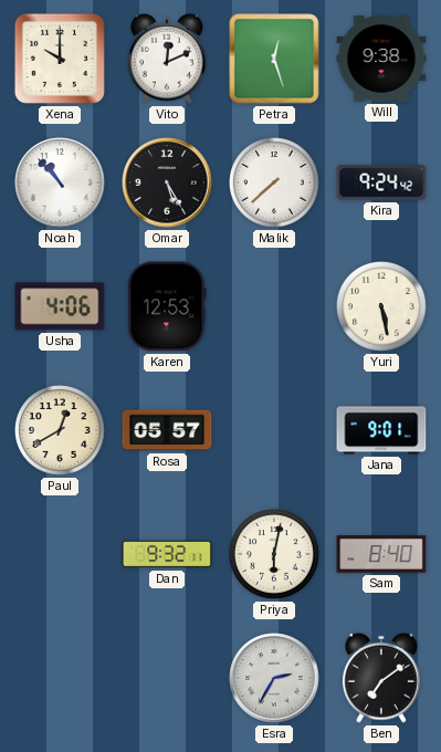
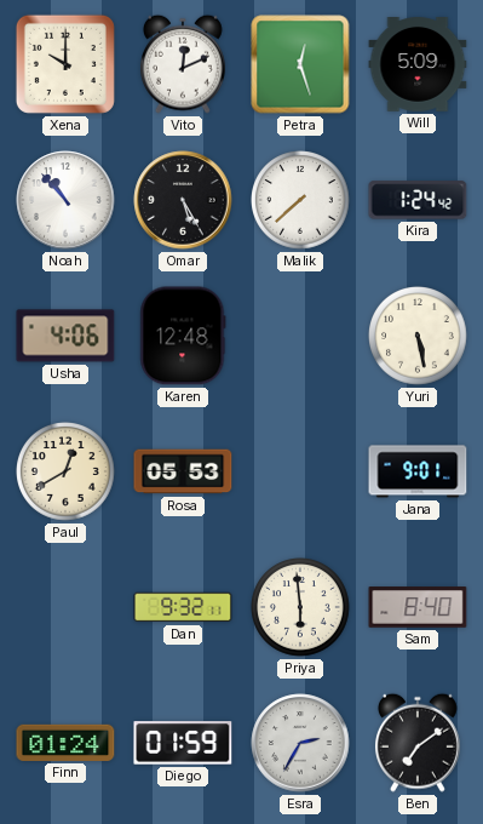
Will: 9:38 -> 5:09
Kira: 9:24 -> 1:24
Karen: 12:53 -> 12:48
Rosa: 05:57 -> 05:53
Priya: 6:02 -> 5:59
Finn: none -> 01:24
Diego: none -> 01:59
